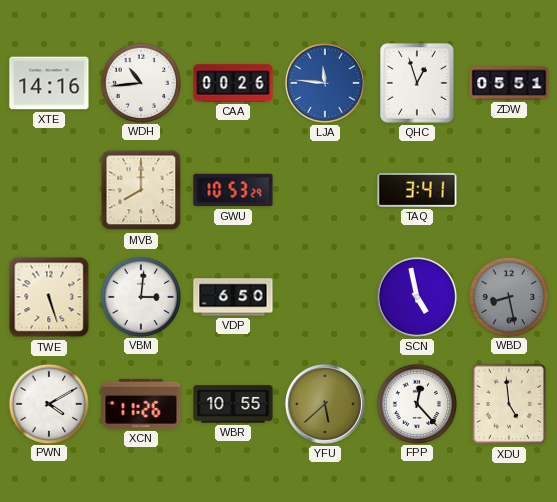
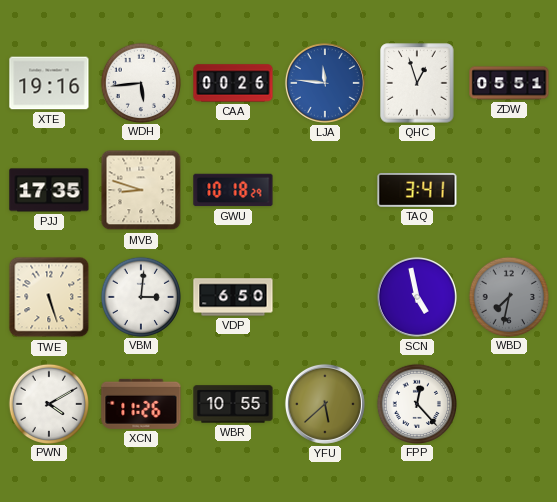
XTE: 14:16 -> 19:16
WDH: 10:44 -> 5:44
PJJ: none -> 17:35
MVB: 8:00 -> 8:48
GWU: 10:53 -> 10:18
WBD: 8:28 -> 7:32
XDU: 4:59 -> none
